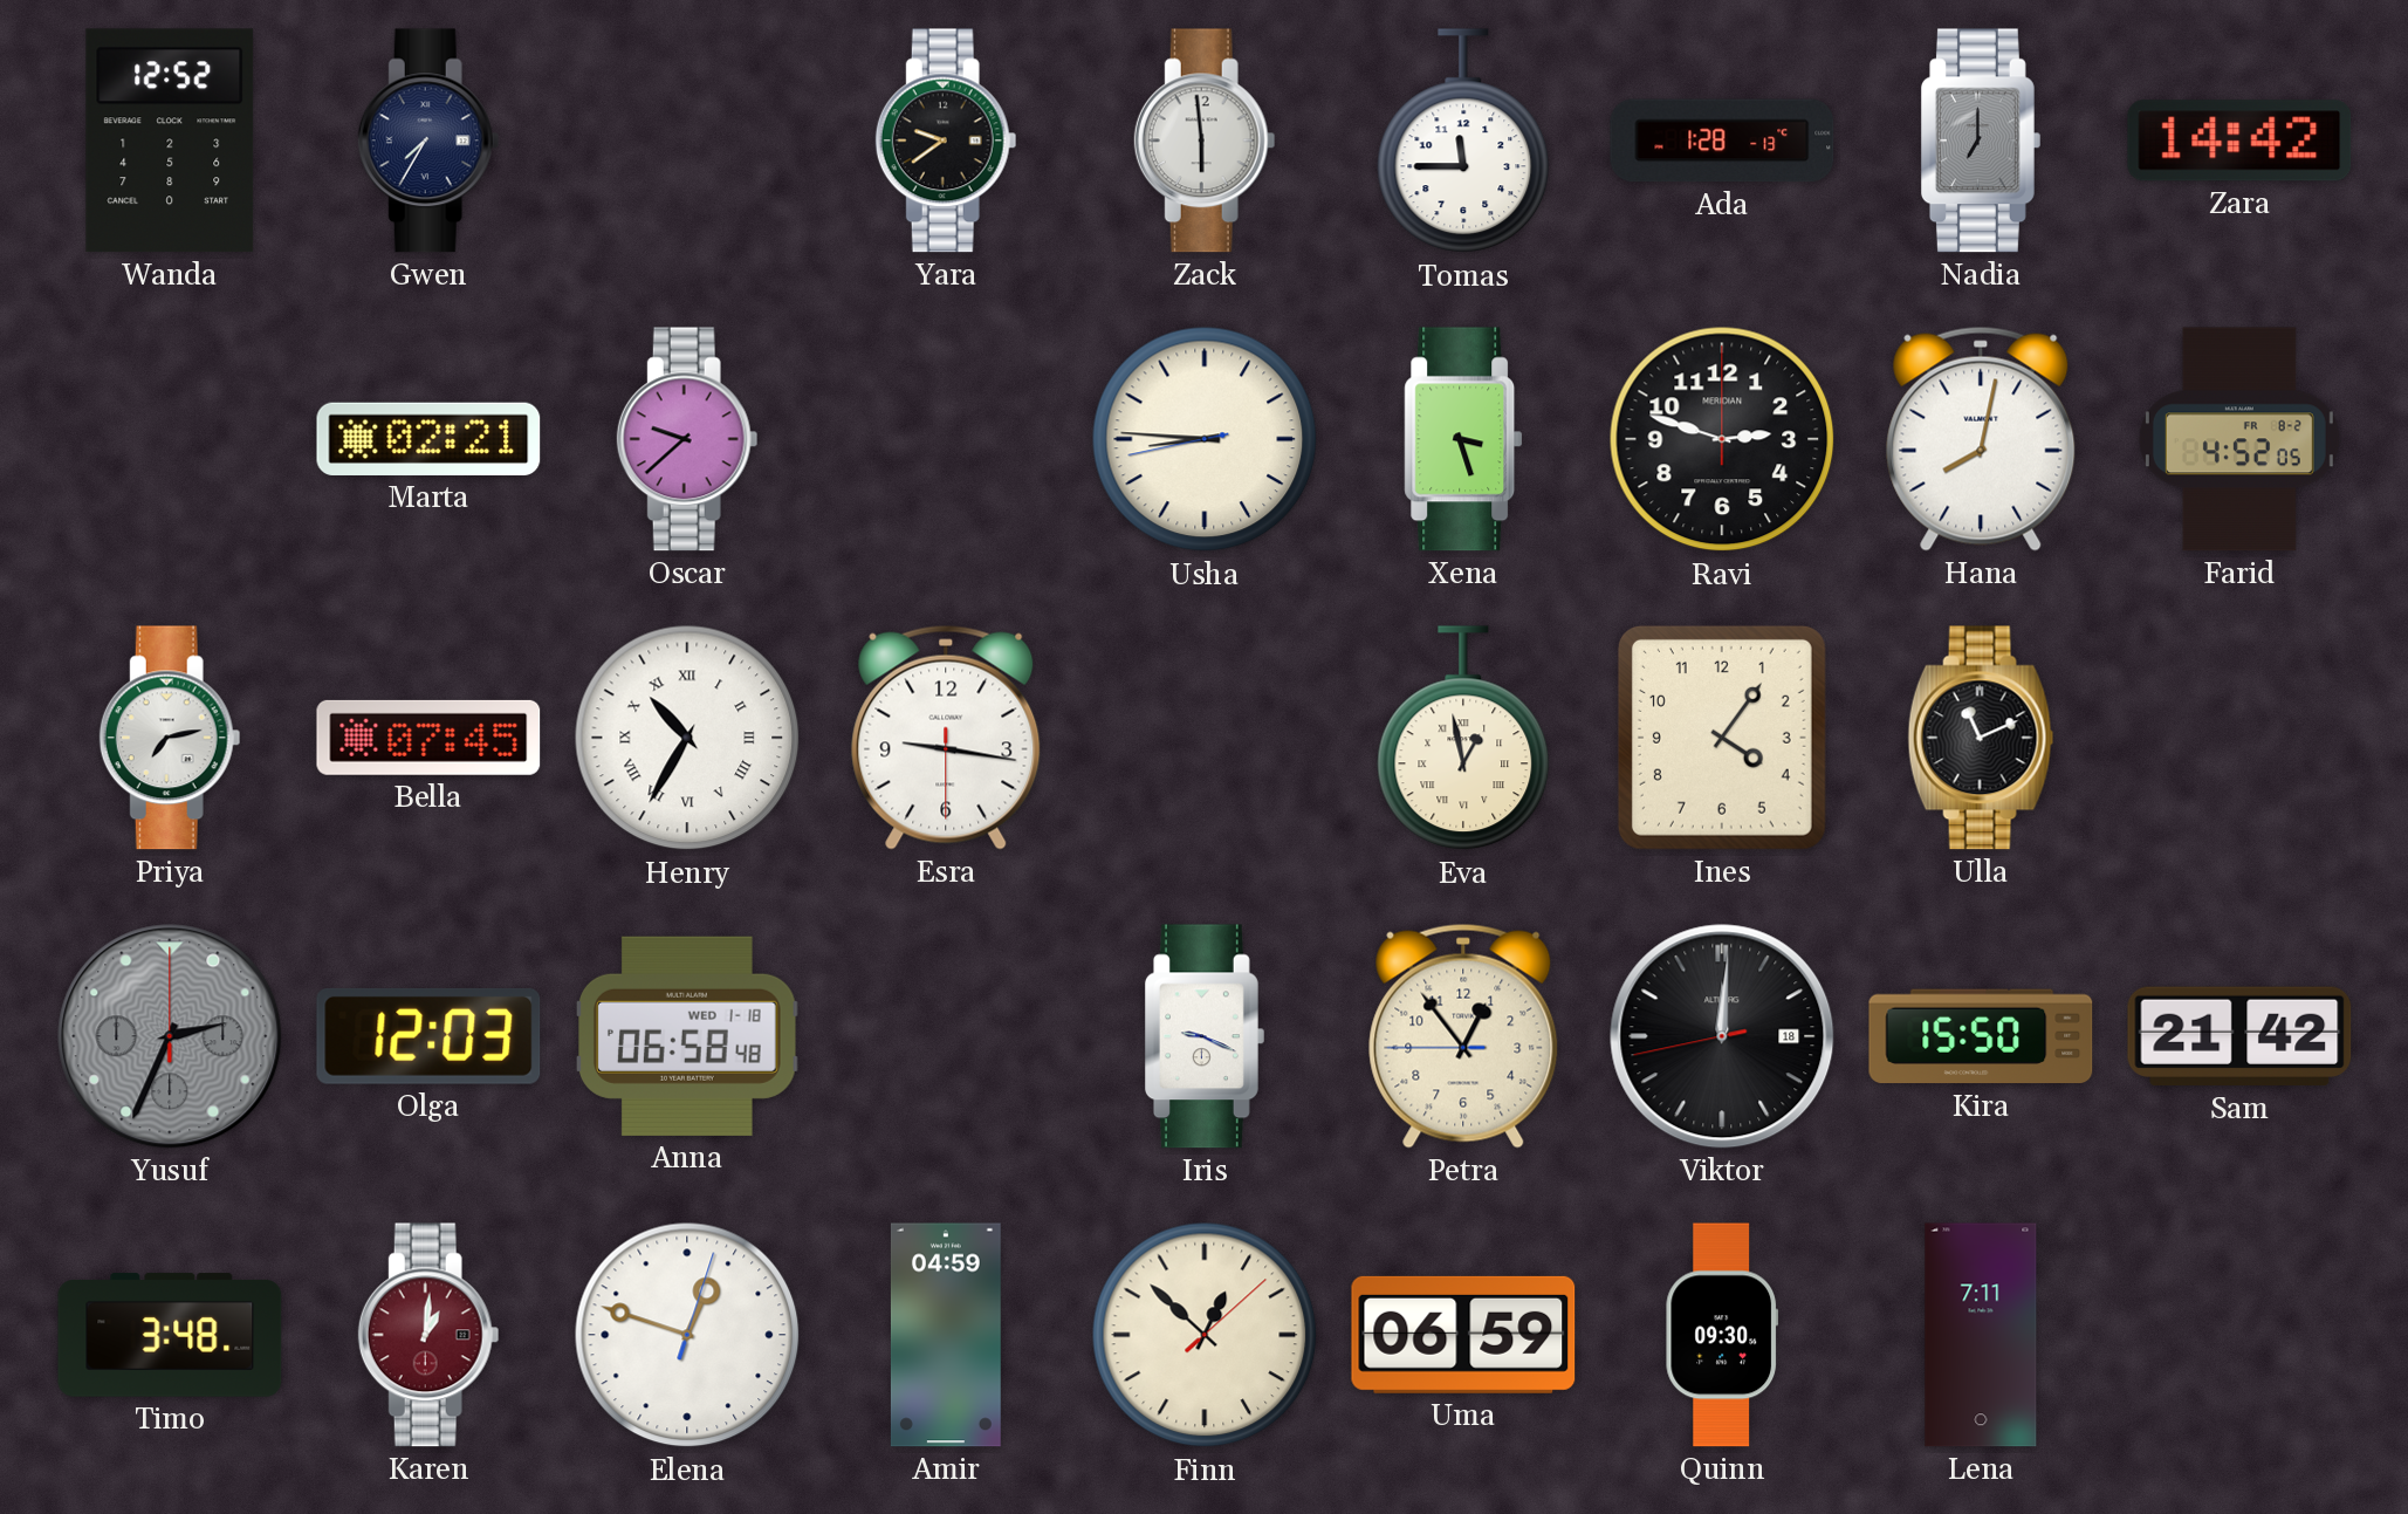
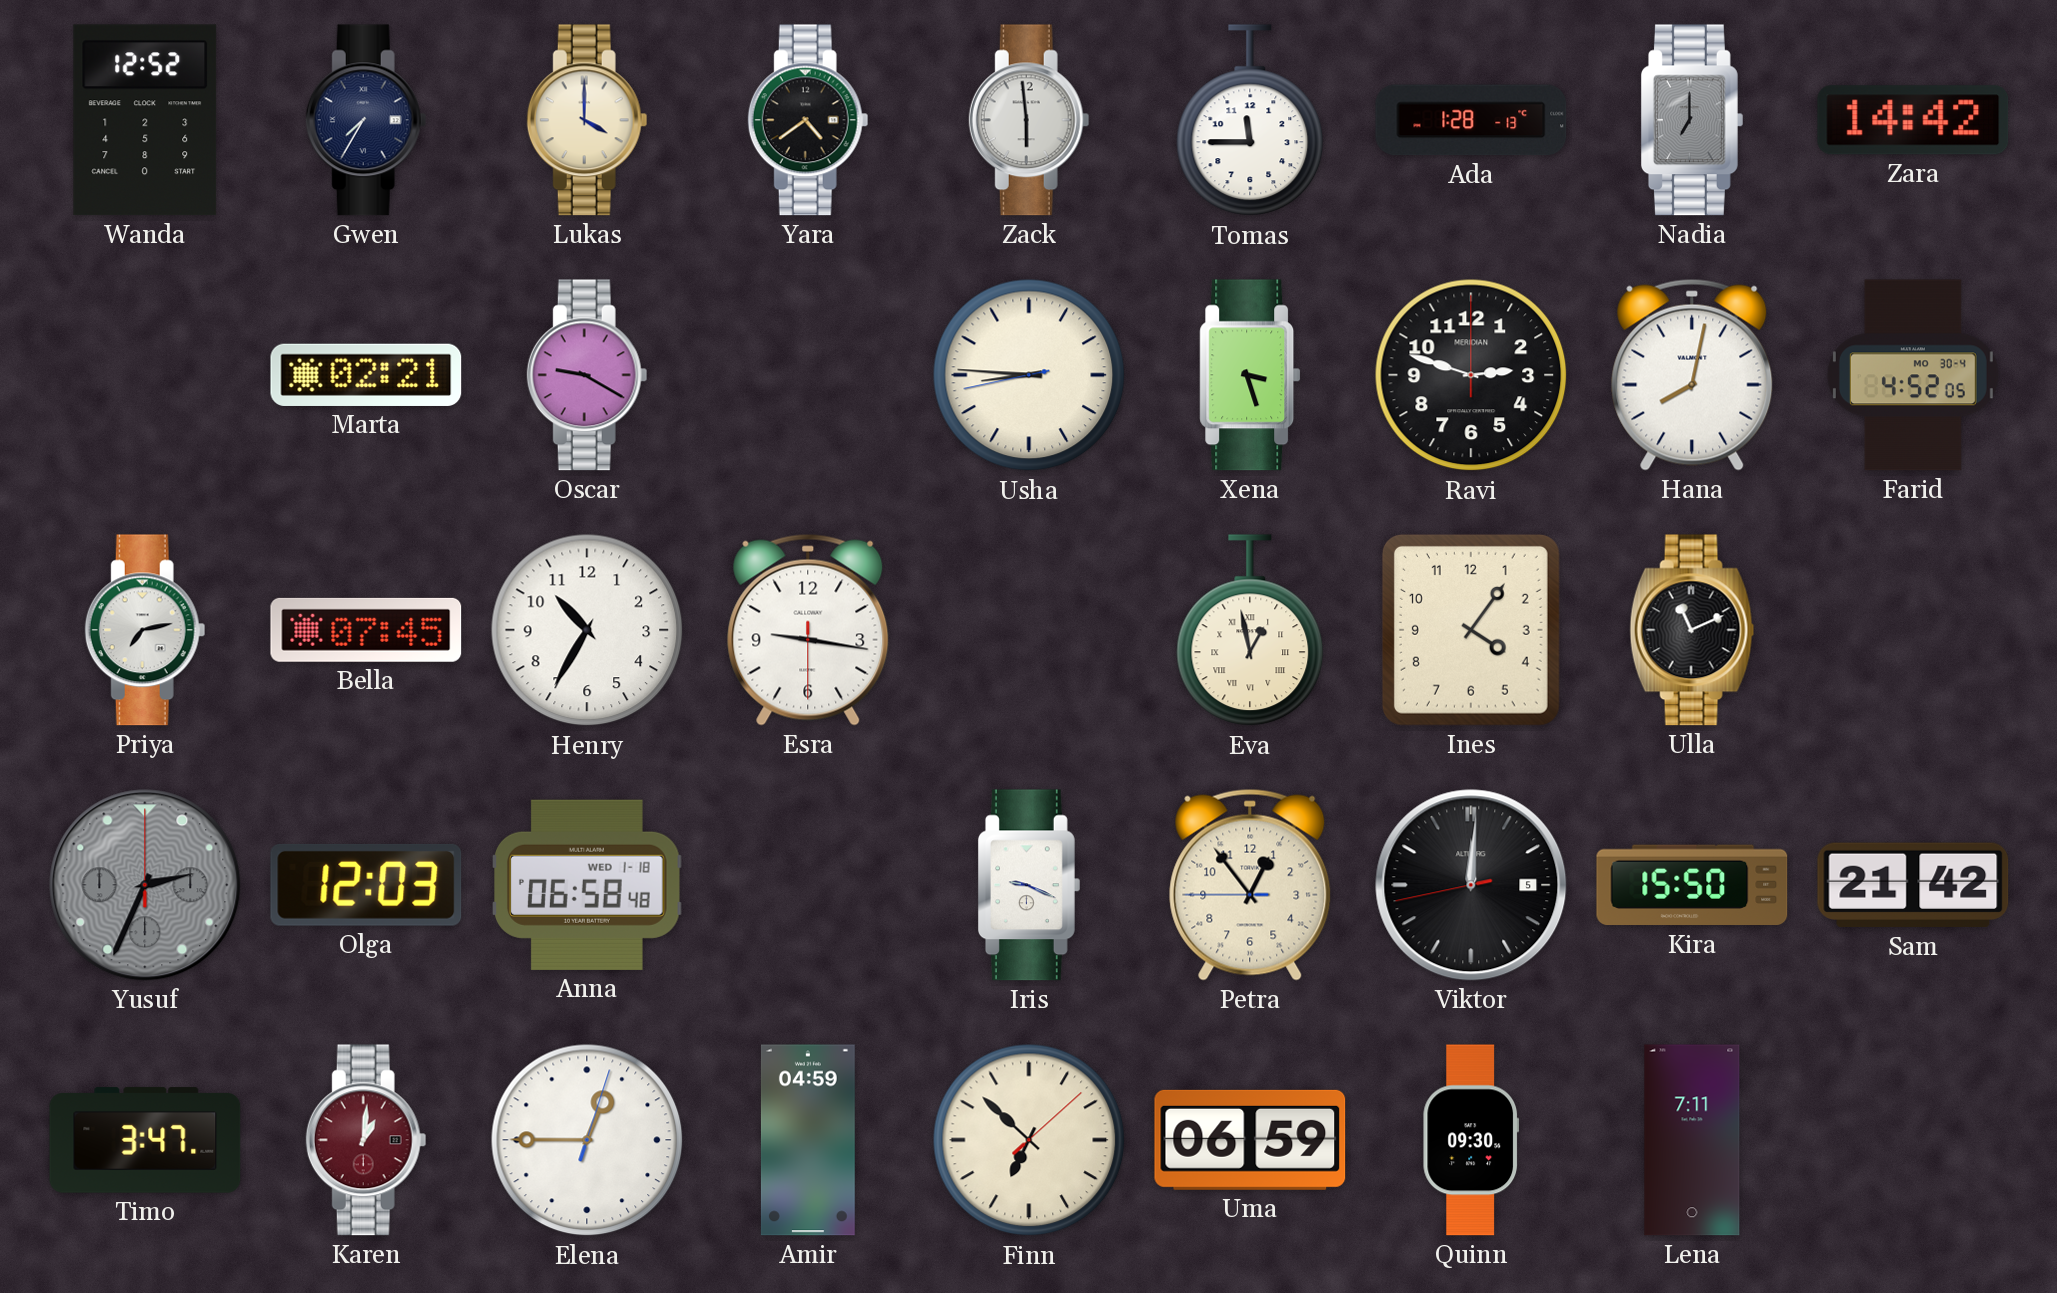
Lukas: none -> 4:00
Yara: 9:39 -> 4:39
Oscar: 9:38 -> 9:20
Farid date: FR 8-2 -> MO 30-4
Henry numerals: Roman -> Arabic
Viktor date: 18 -> 5
Timo: 3:48 -> 3:47
Elena: 12:48 -> 12:45
Finn: 12:52 -> 6:52
